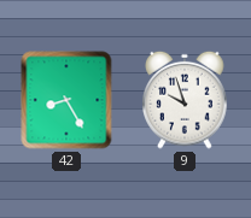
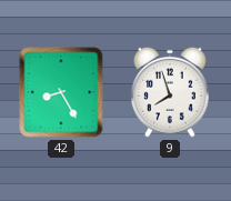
9: 9:57 -> 7:57
